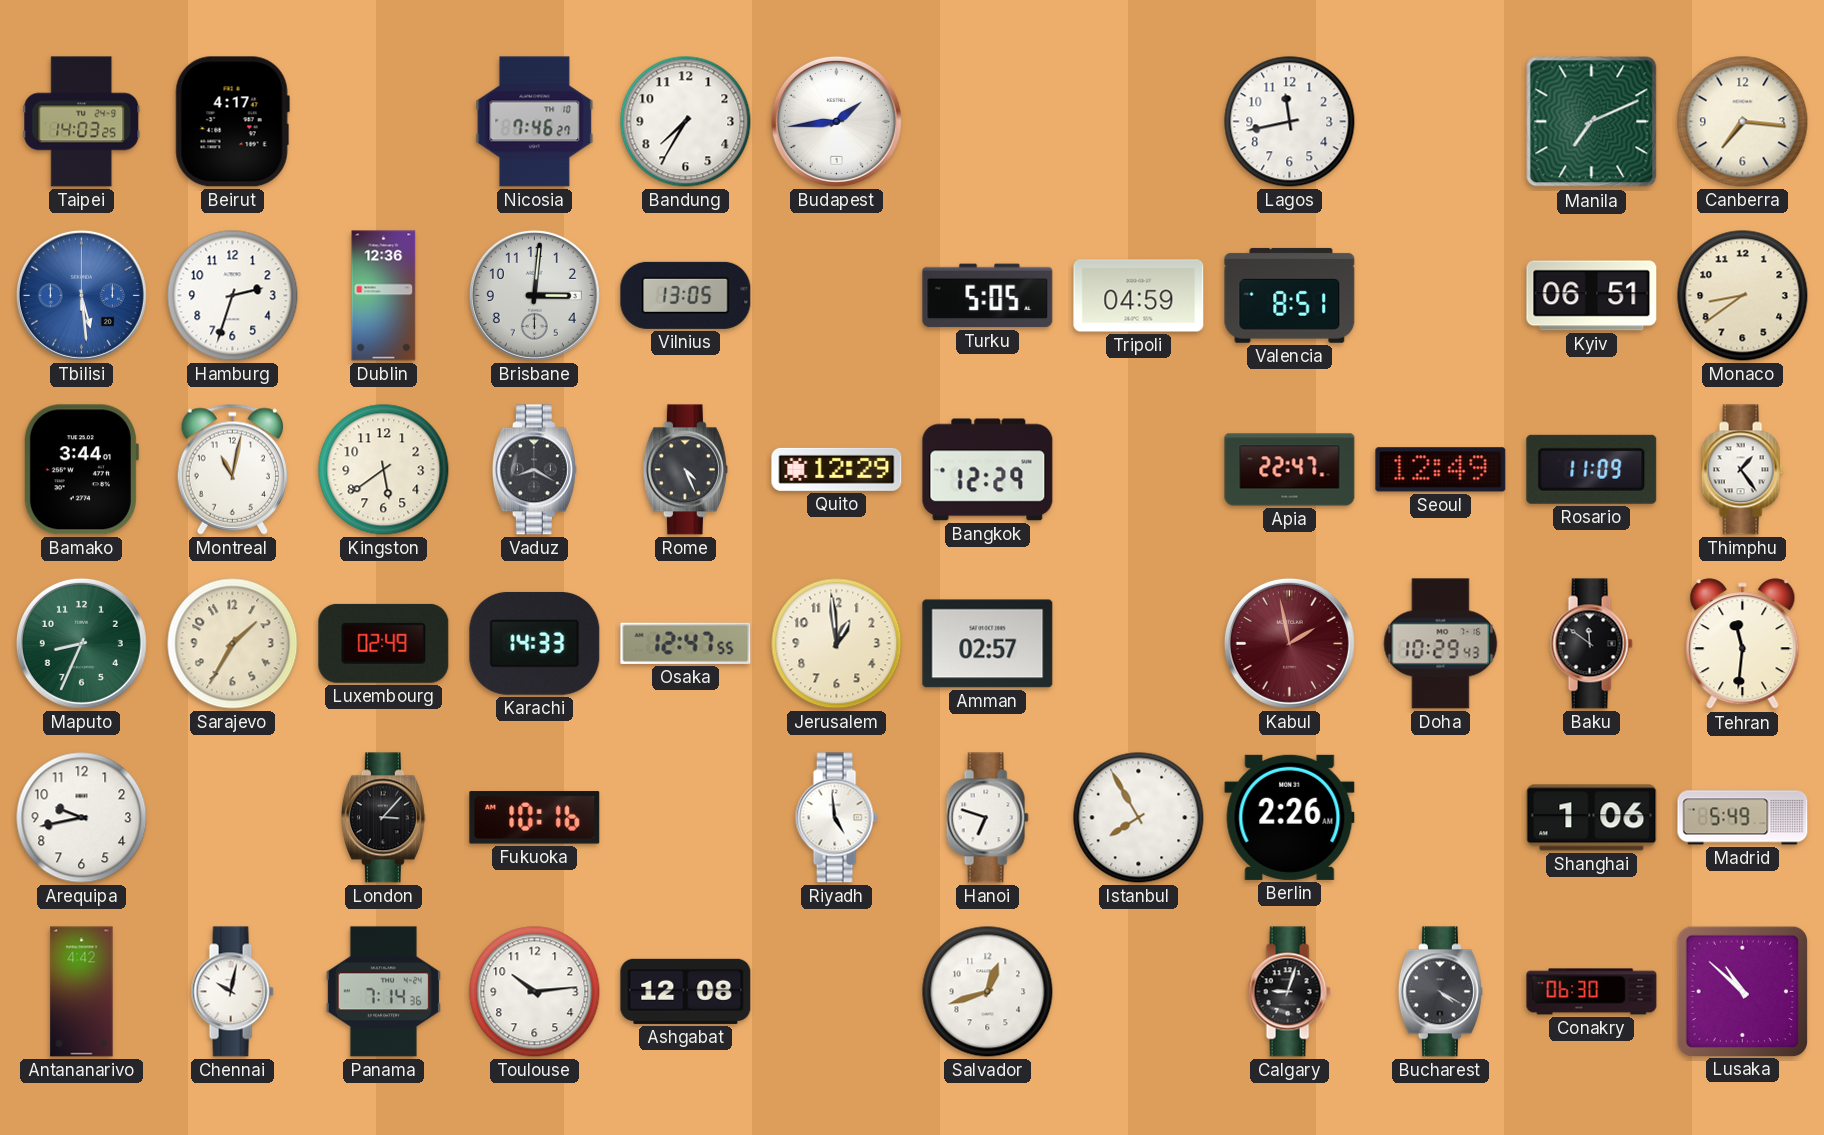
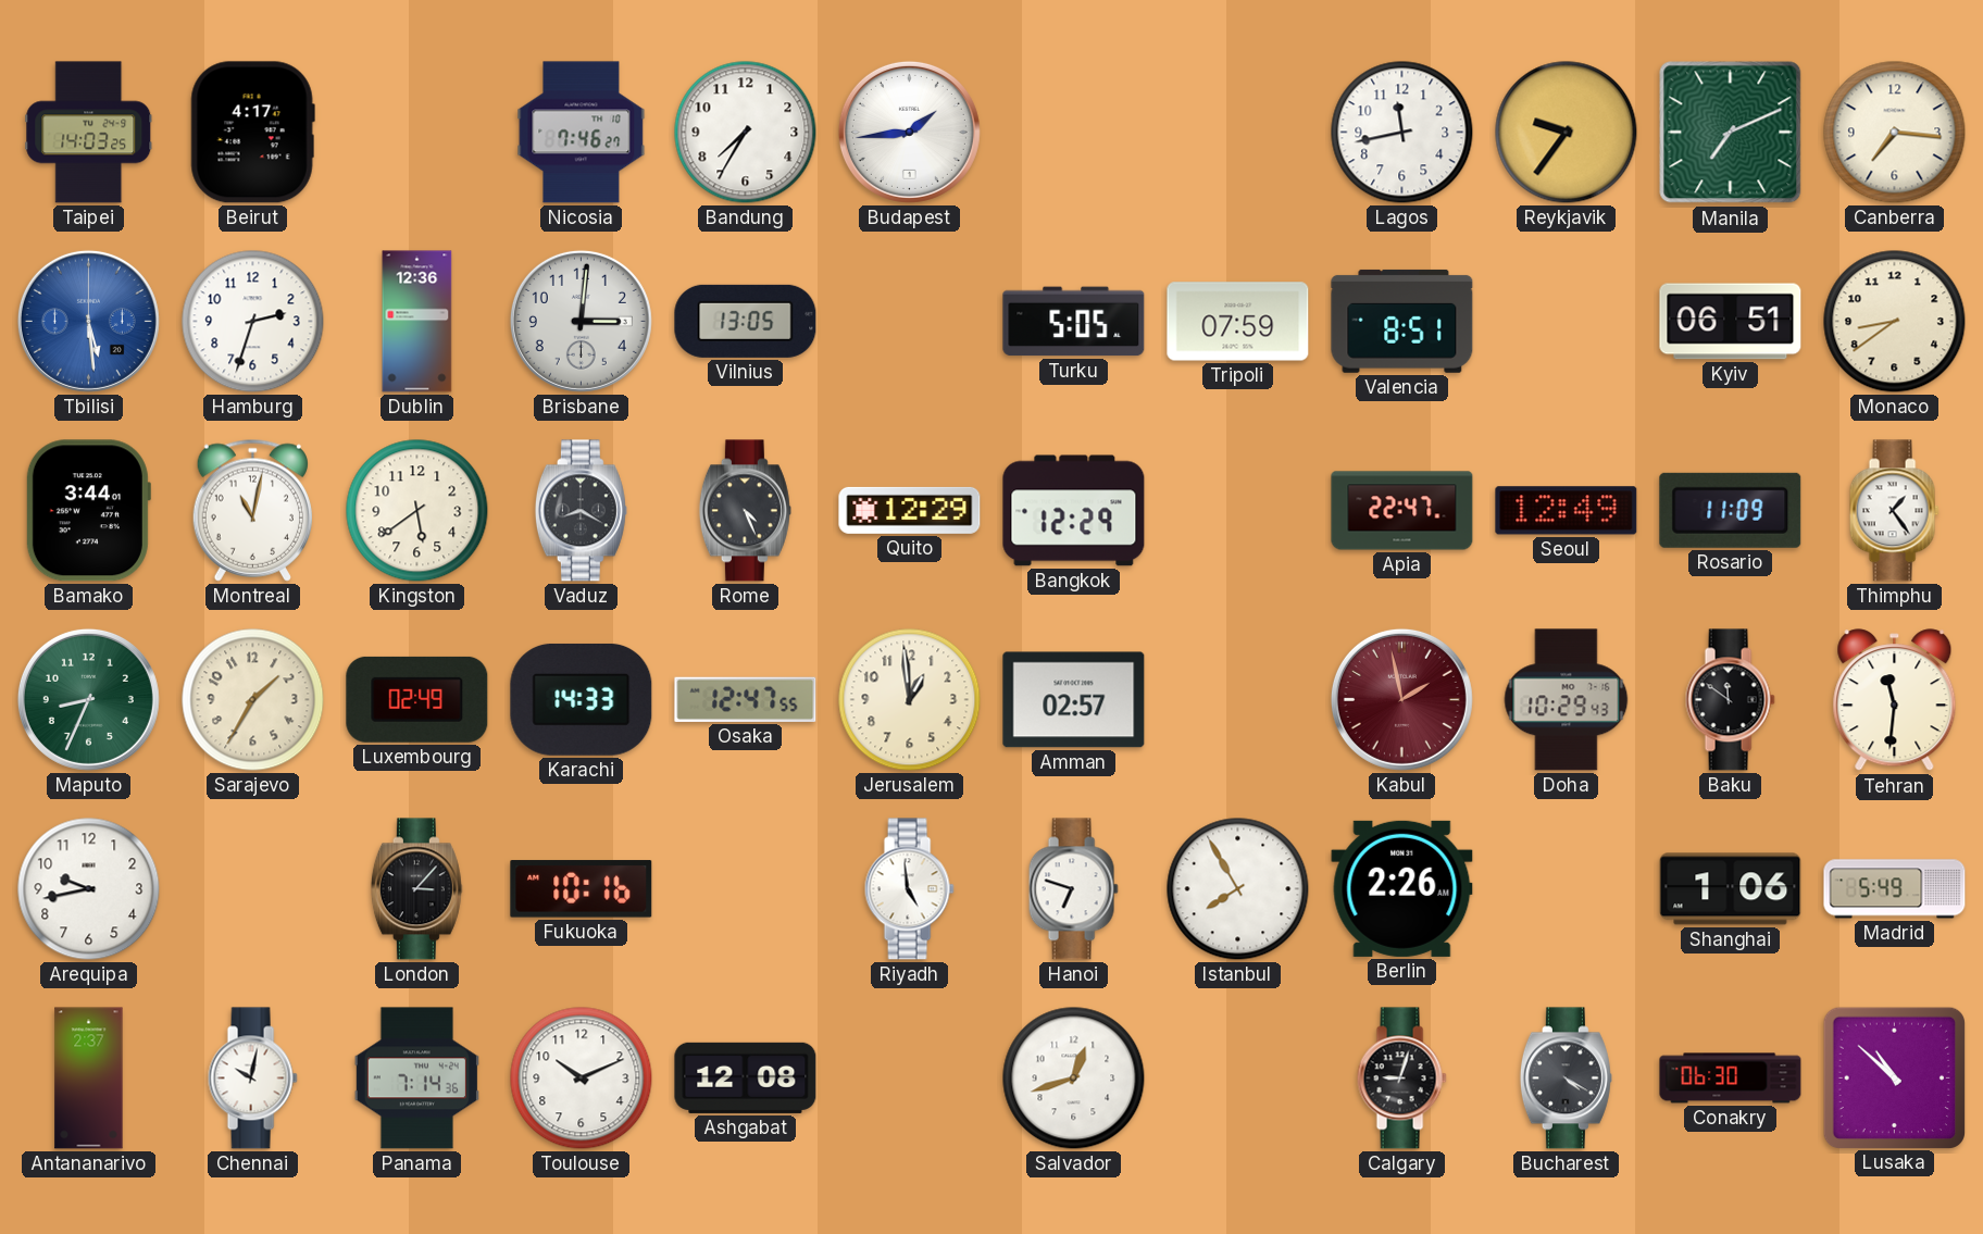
Reykjavik: none -> 9:36
Tripoli: 04:59 -> 07:59
Antananarivo: 4:42 -> 2:37
Toulouse: 10:14 -> 10:11
